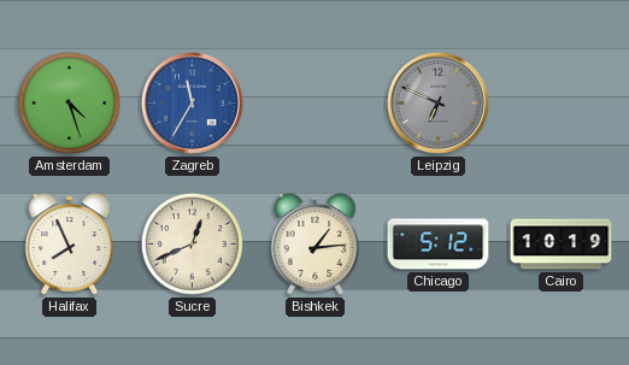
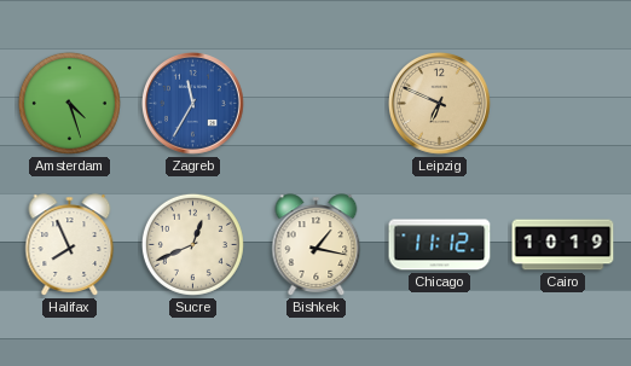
Leipzig dial: grey -> champagne
Bishkek: 1:14 -> 1:17
Chicago: 5:12 -> 11:12
